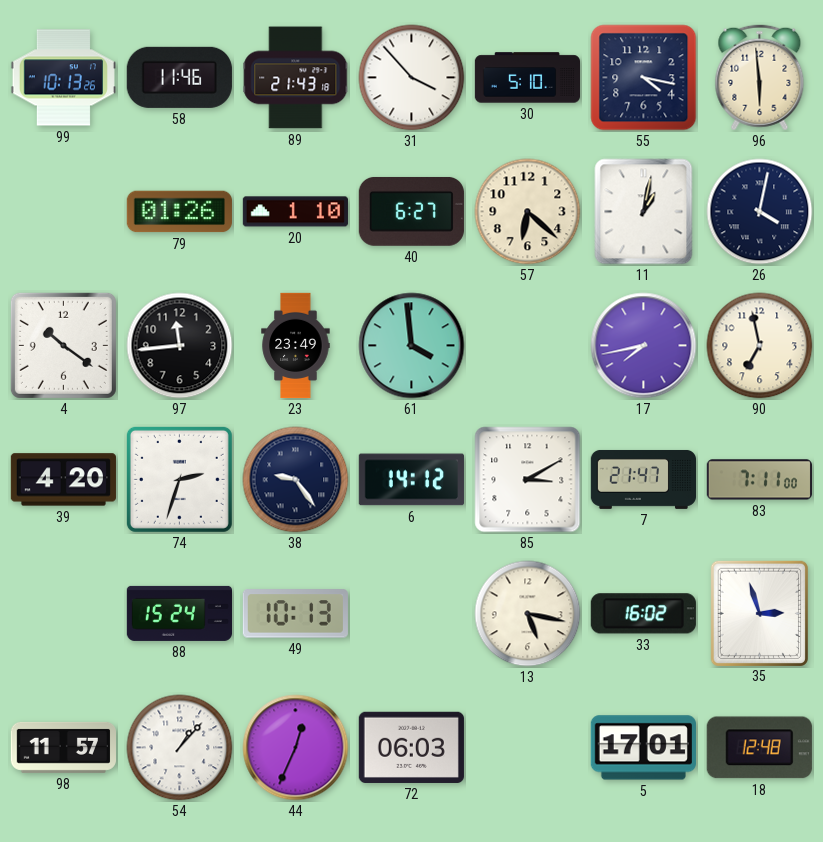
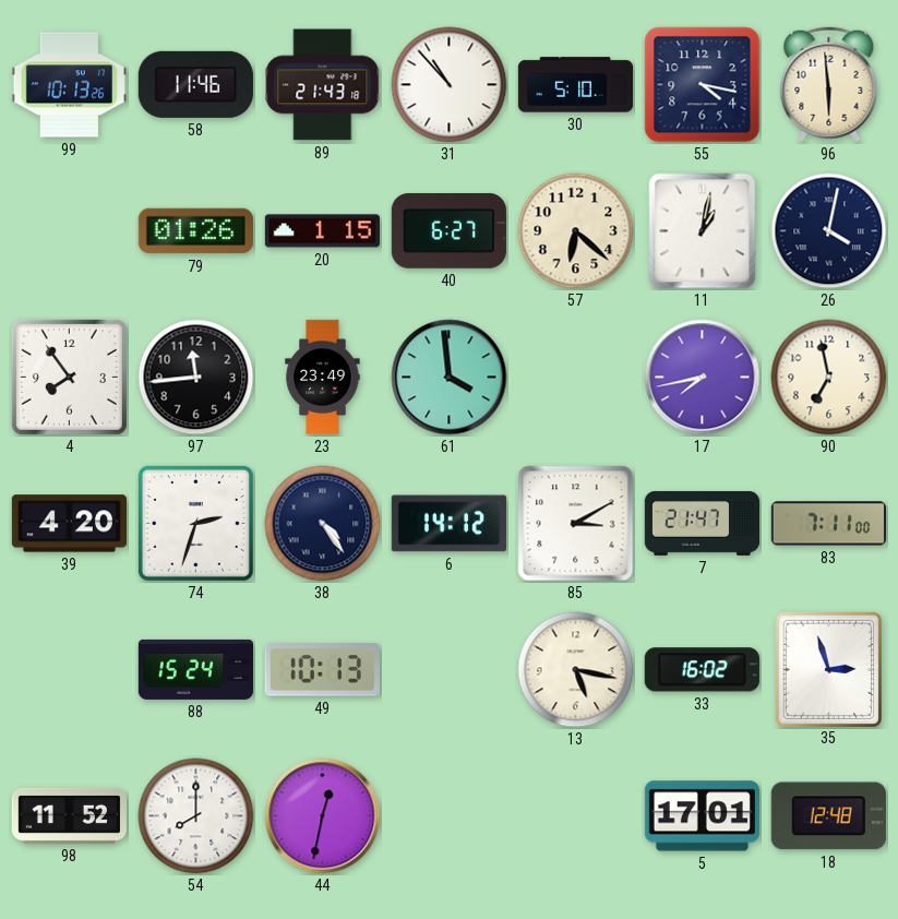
31: 3:53 -> 10:53
20: 1:10 -> 1:15
4: 10:21 -> 7:54
38: 9:24 -> 4:24
98: 11:57 -> 11:52
54: 1:07 -> 8:00
44: 12:34 -> 12:32
72: 06:03 -> none
